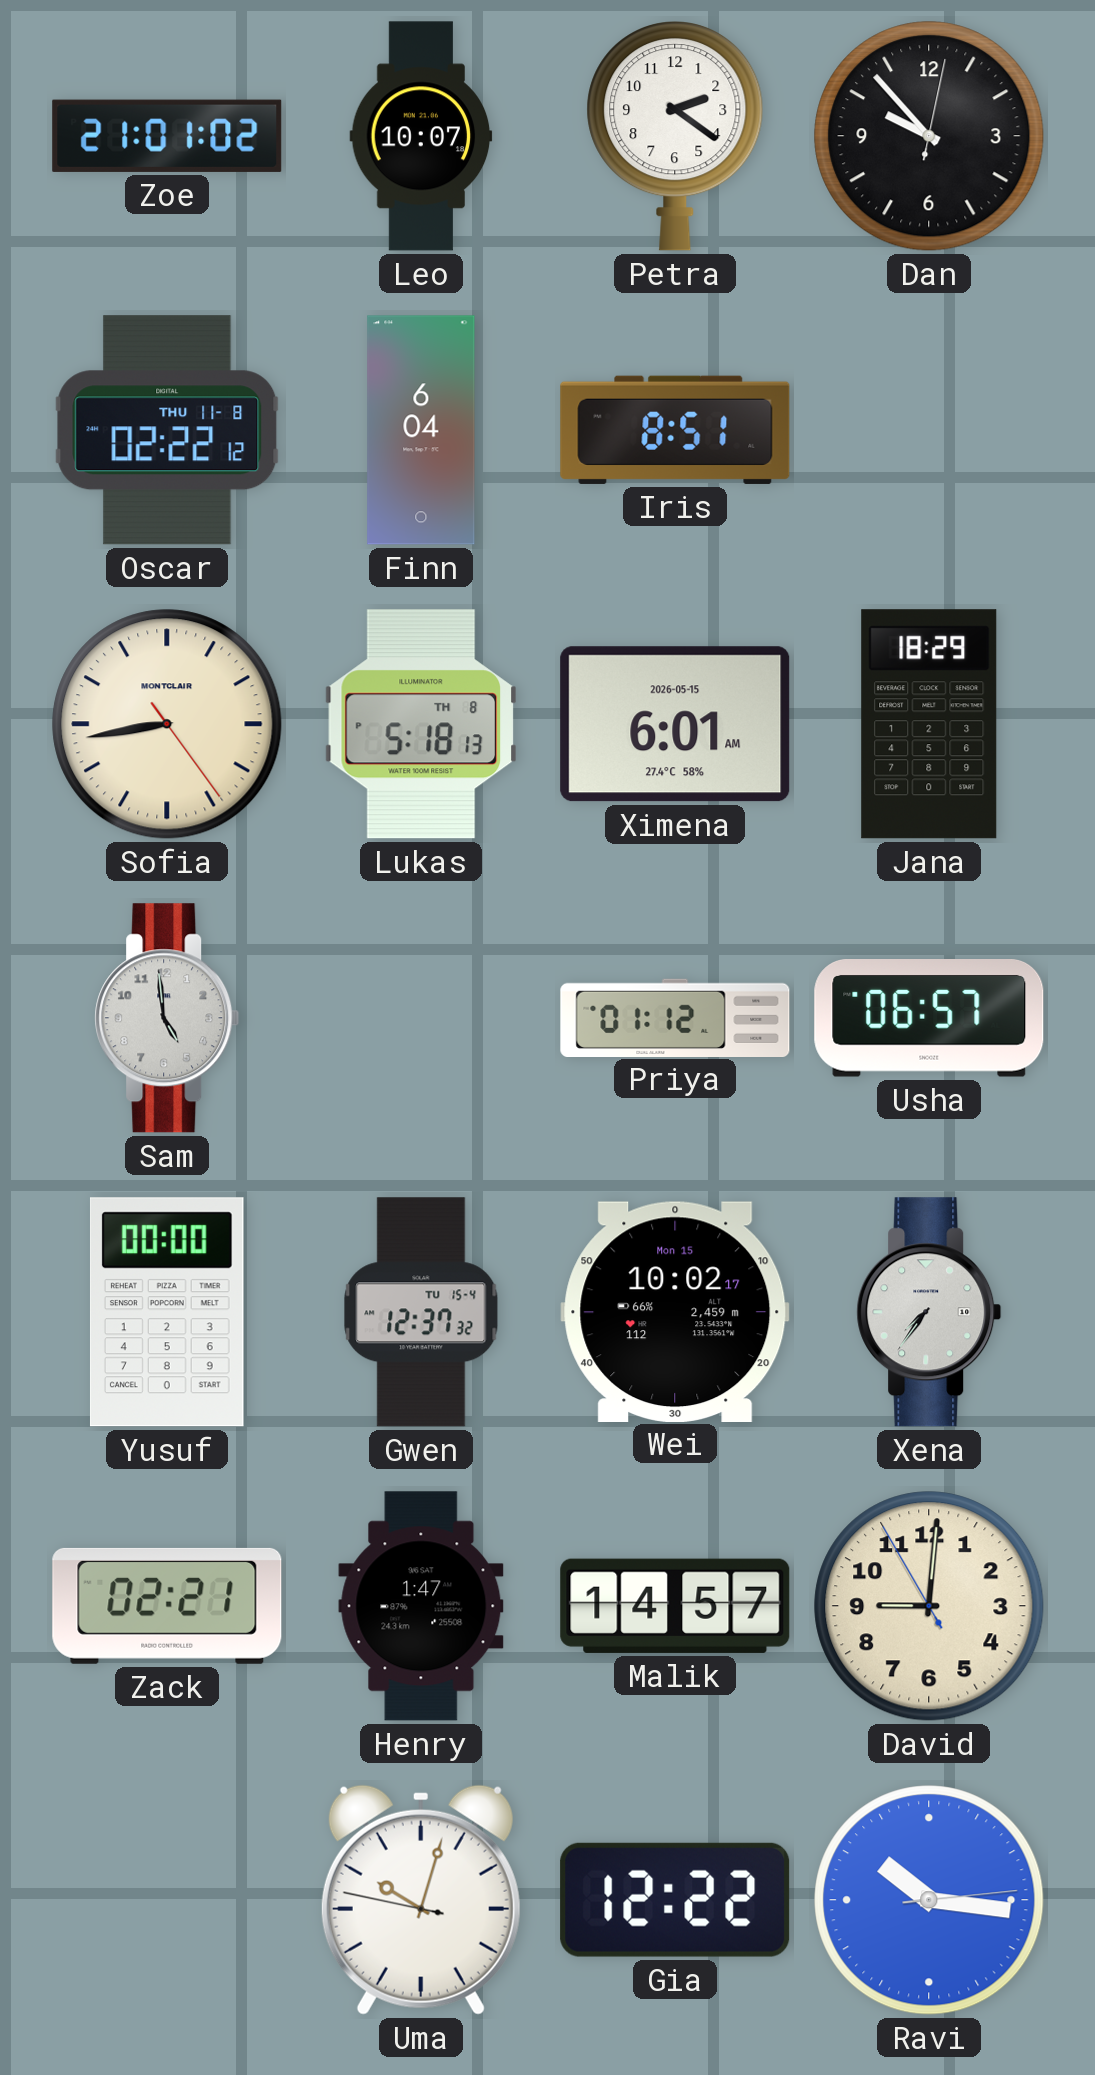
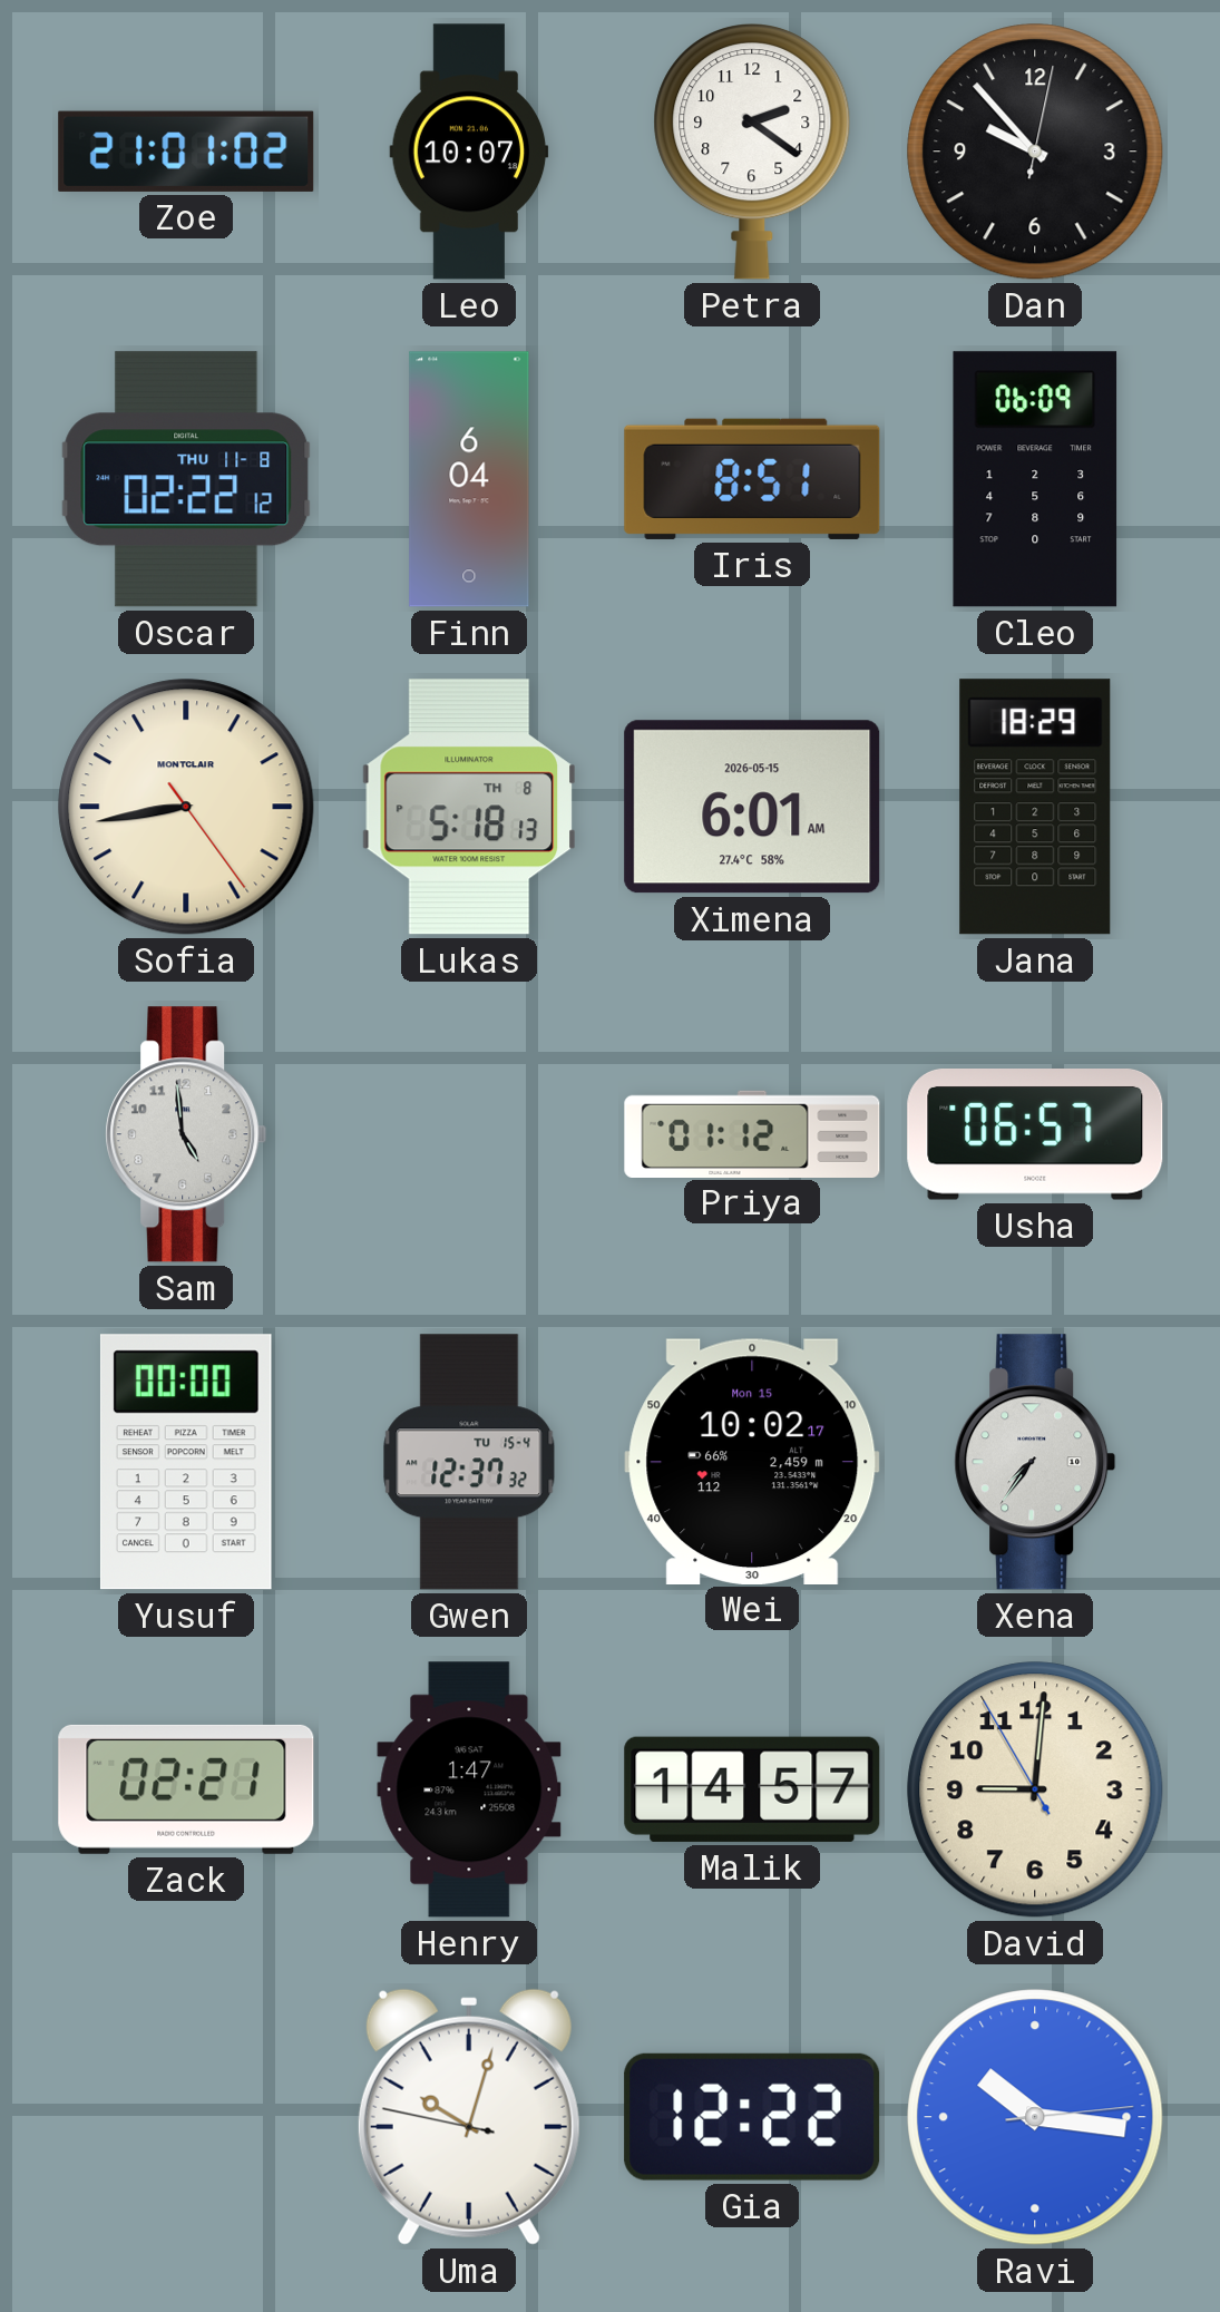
Cleo: none -> 06:09
